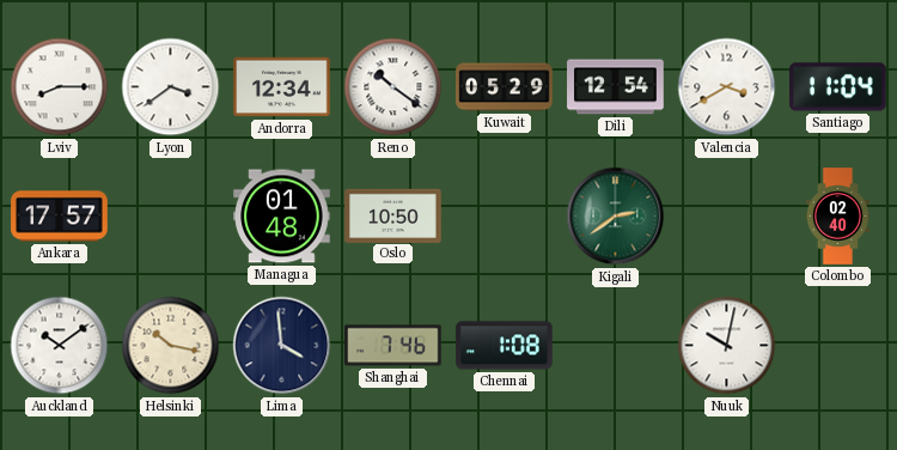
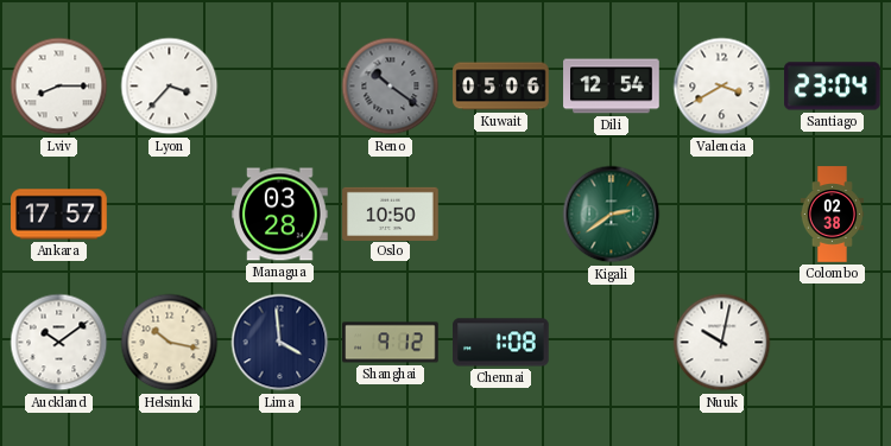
Lyon: 3:39 -> 3:37
Andorra: 12:34 -> none
Reno dial: white -> grey
Kuwait: 05:29 -> 05:06
Santiago: 11:04 -> 23:04
Managua: 01:48 -> 03:28
Colombo: 02:40 -> 02:38
Shanghai: 7:46 -> 9:12
